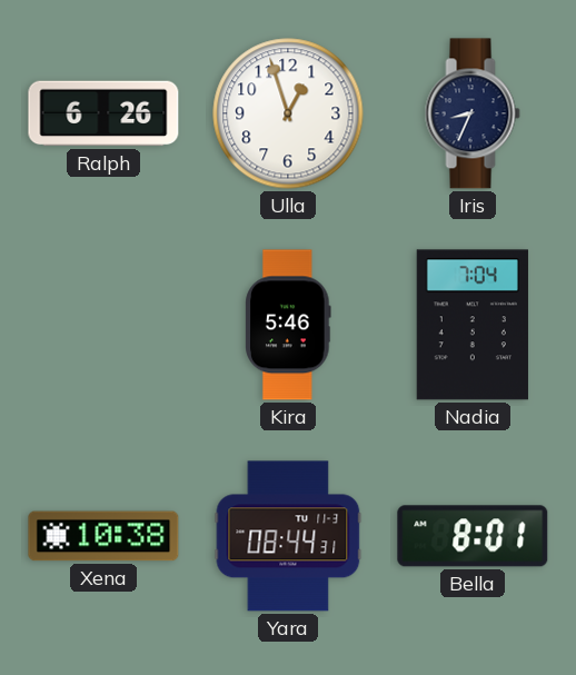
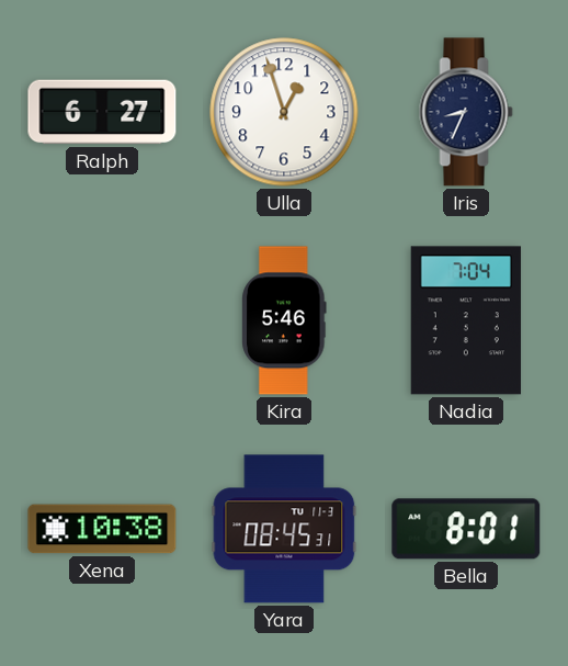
Ralph: 6:26 -> 6:27
Yara: 08:44 -> 08:45
